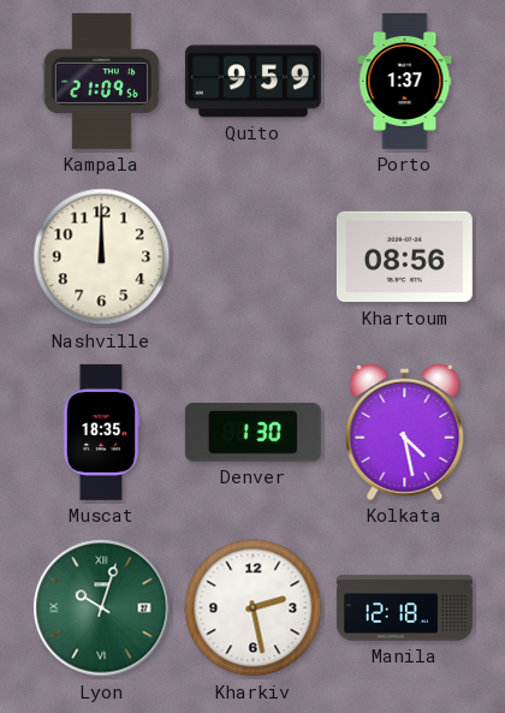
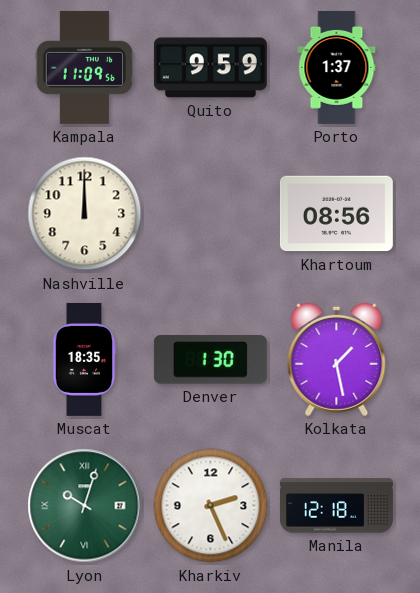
Kampala: 21:09 -> 11:09
Kolkata: 4:28 -> 1:28
Kharkiv: 2:28 -> 2:26
